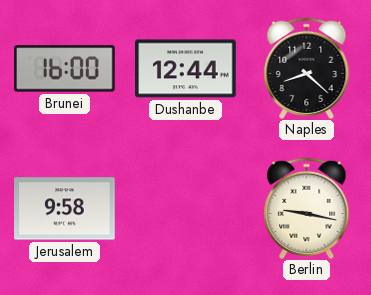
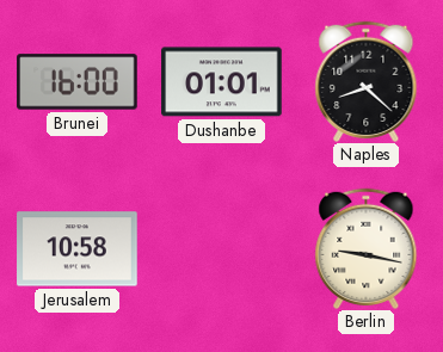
Dushanbe: 12:44 -> 01:01
Jerusalem: 9:58 -> 10:58
